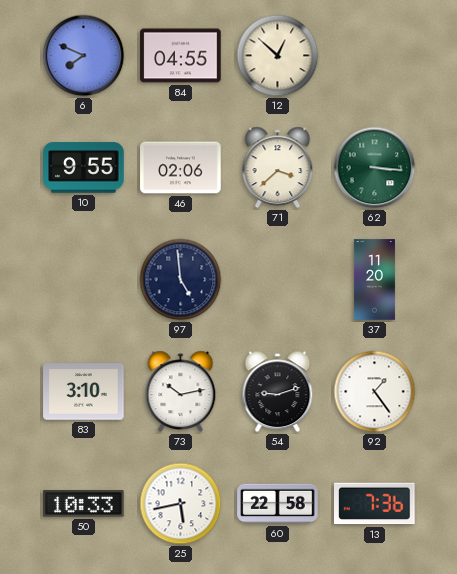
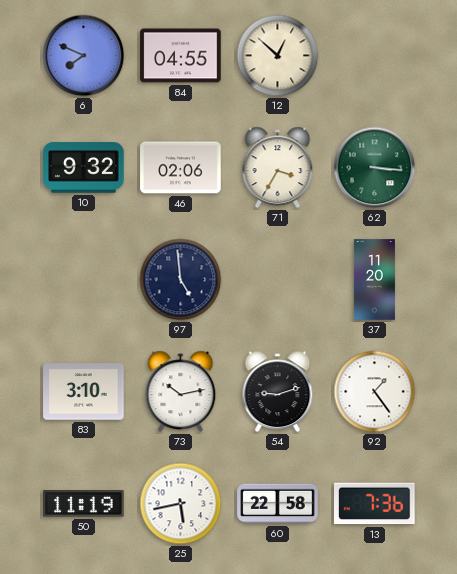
10: 9:55 -> 9:32
71: 3:38 -> 3:35
50: 10:33 -> 11:19
